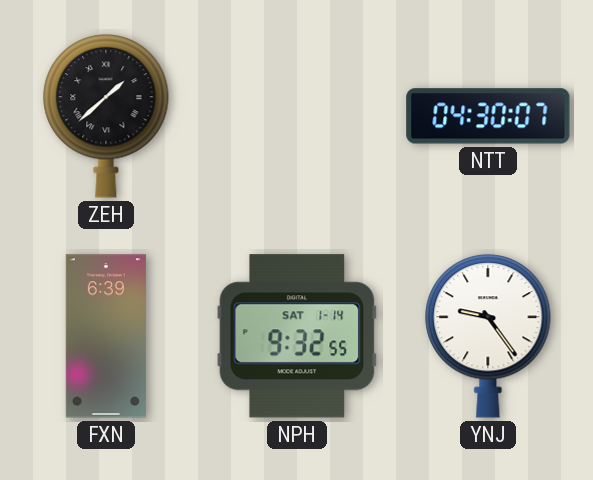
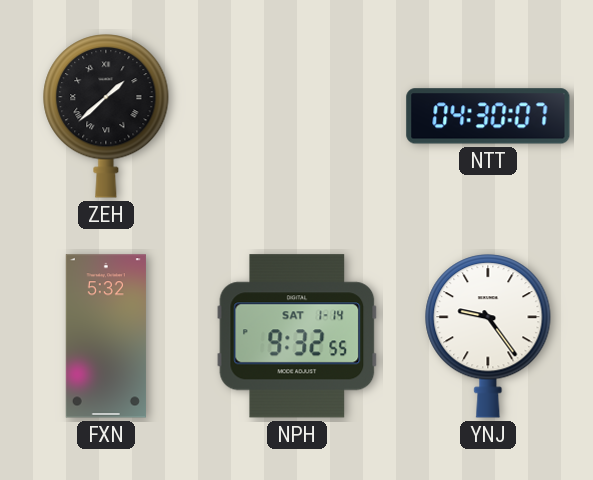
FXN: 6:39 -> 5:32
